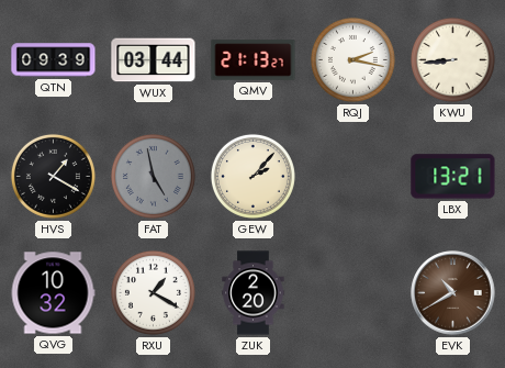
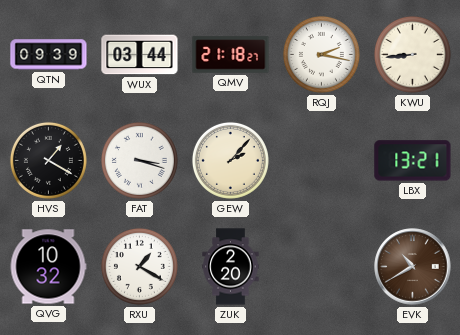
QMV: 21:13 -> 21:18
FAT: 4:58 -> 3:18
FAT dial: grey -> white
